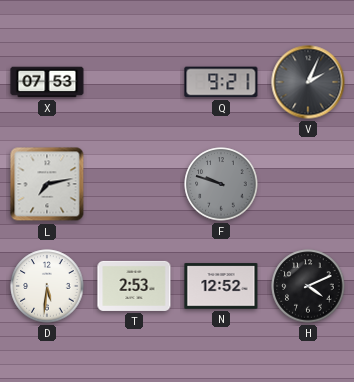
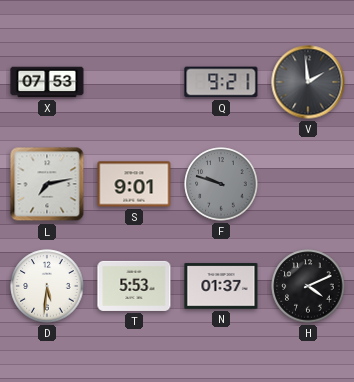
V: 2:04 -> 1:59
S: none -> 9:01
T: 2:53 -> 5:53
N: 12:52 -> 01:37
